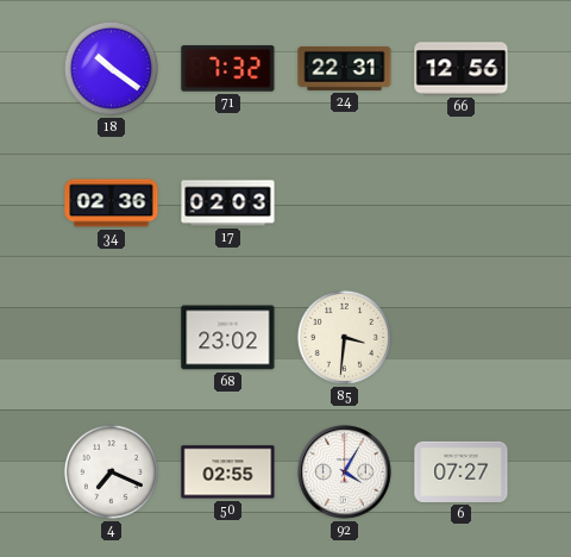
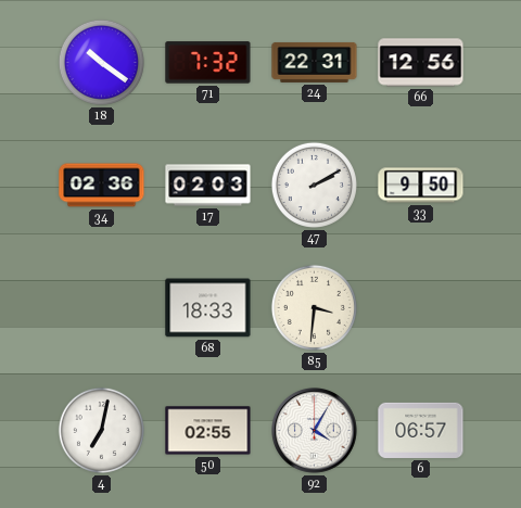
47: none -> 2:10
33: none -> 9:50
68: 23:02 -> 18:33
4: 7:19 -> 7:02
6: 07:27 -> 06:57
